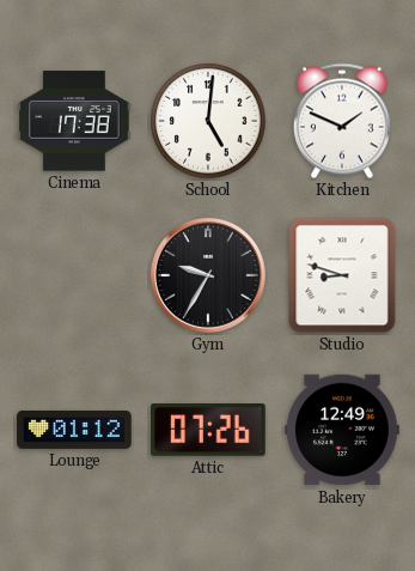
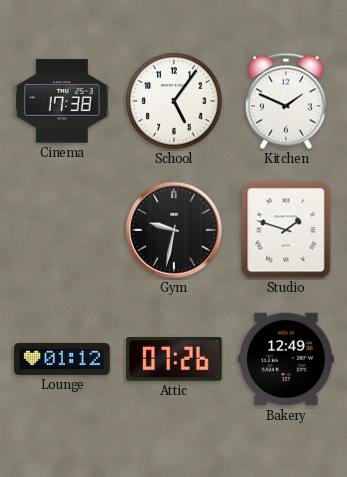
School: 5:01 -> 5:06
Gym: 9:35 -> 9:32
Studio: 8:48 -> 1:48
